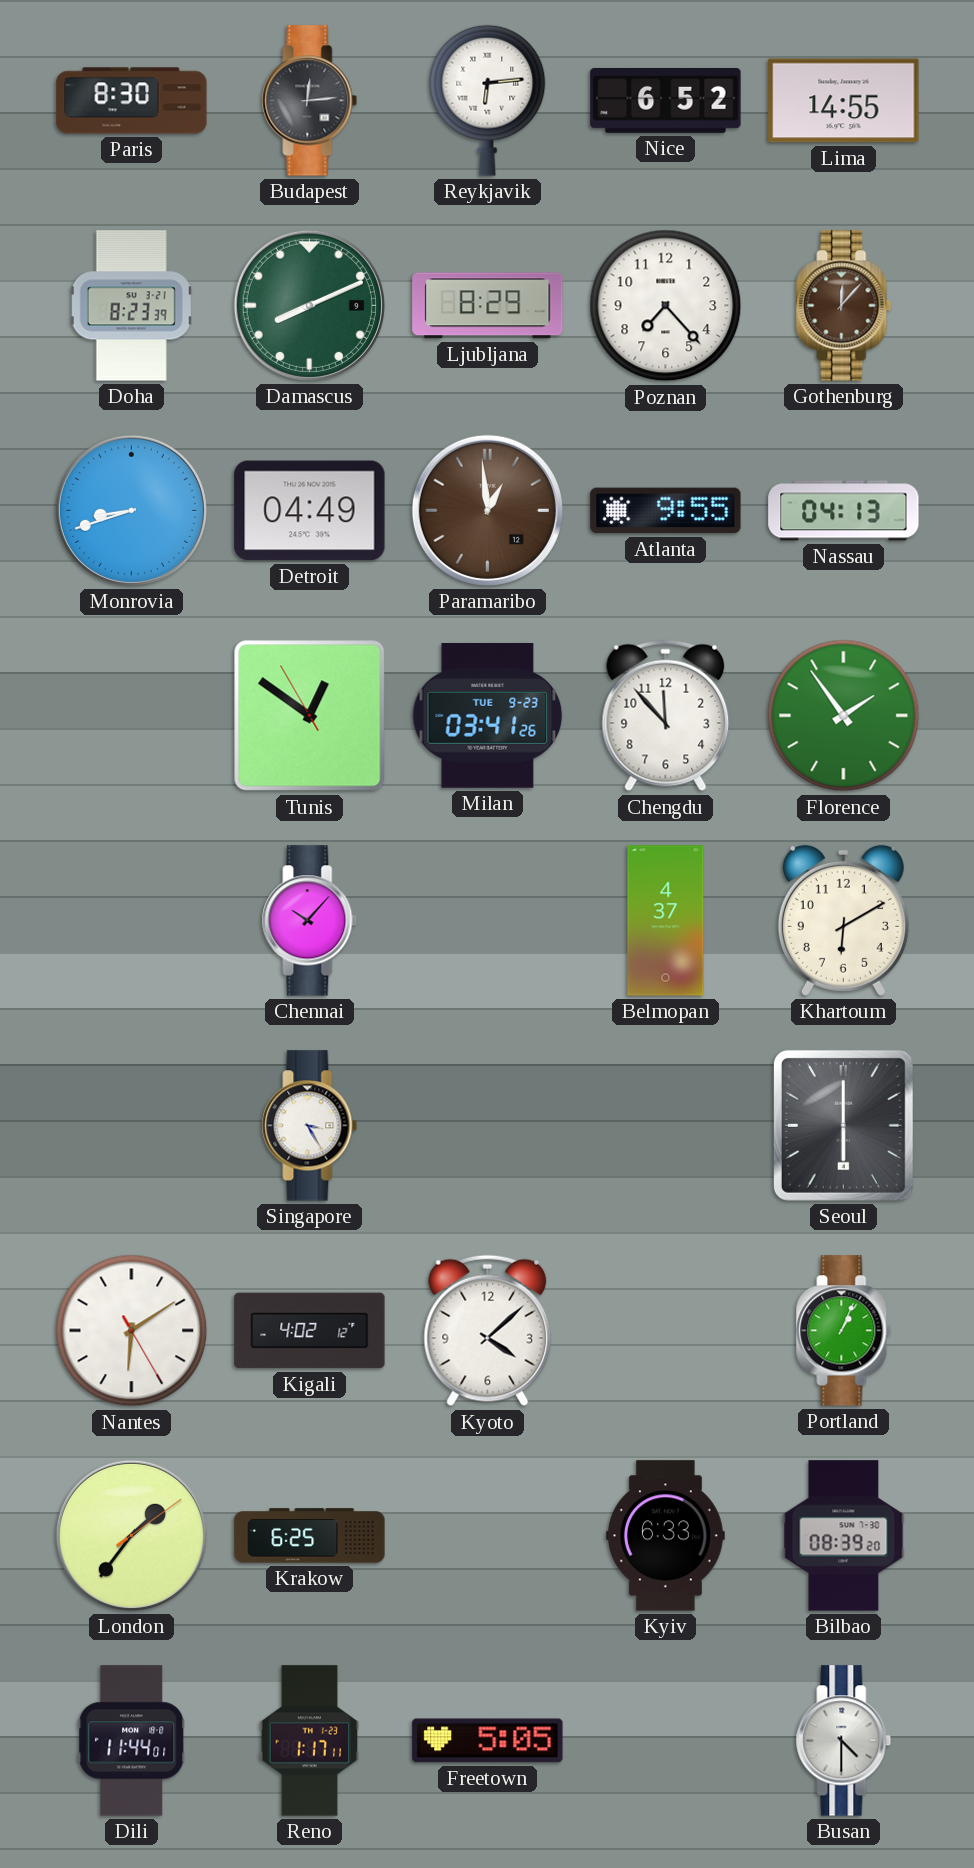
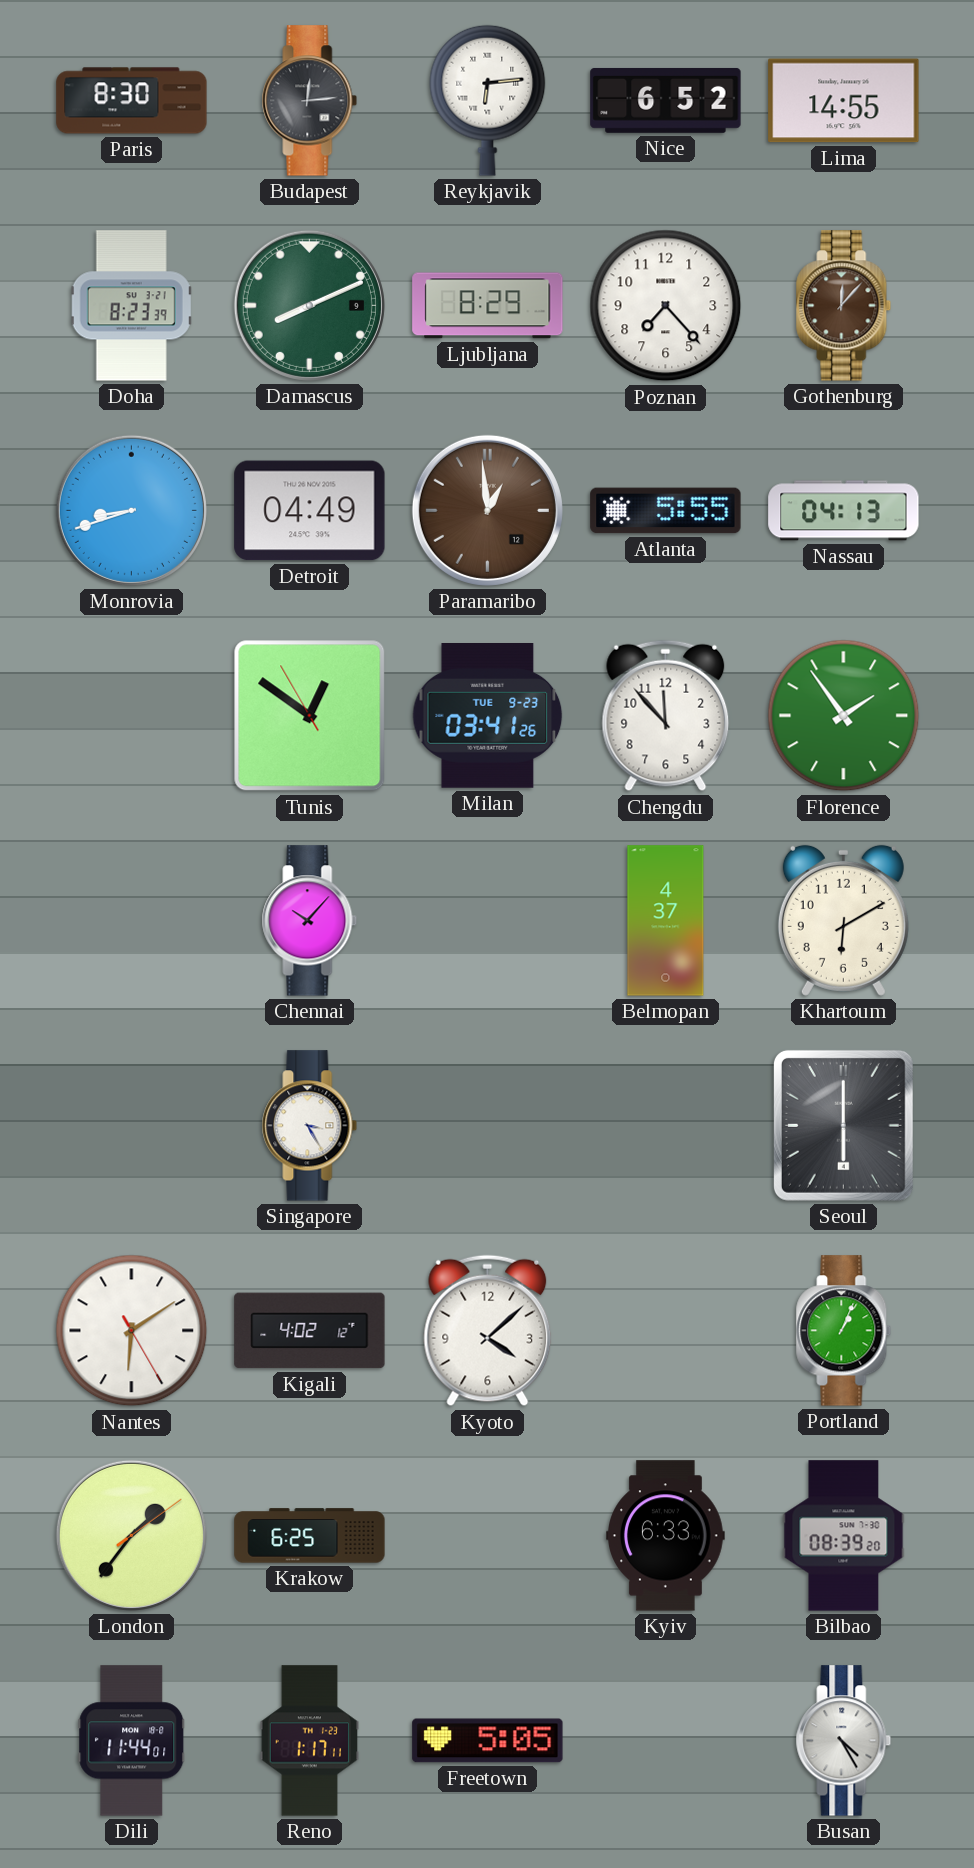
Atlanta: 9:55 -> 5:55
Busan: 4:30 -> 4:25
